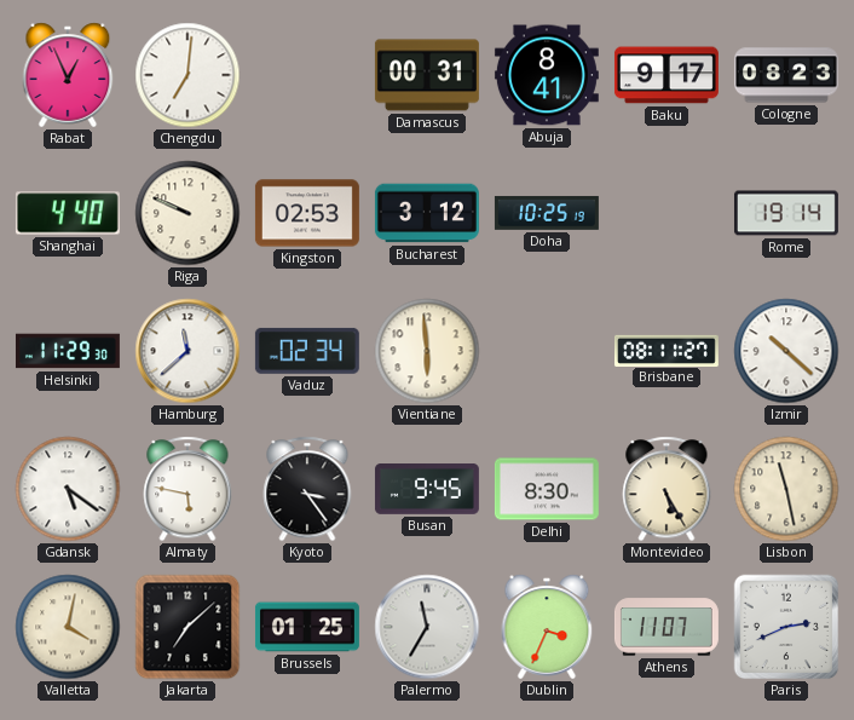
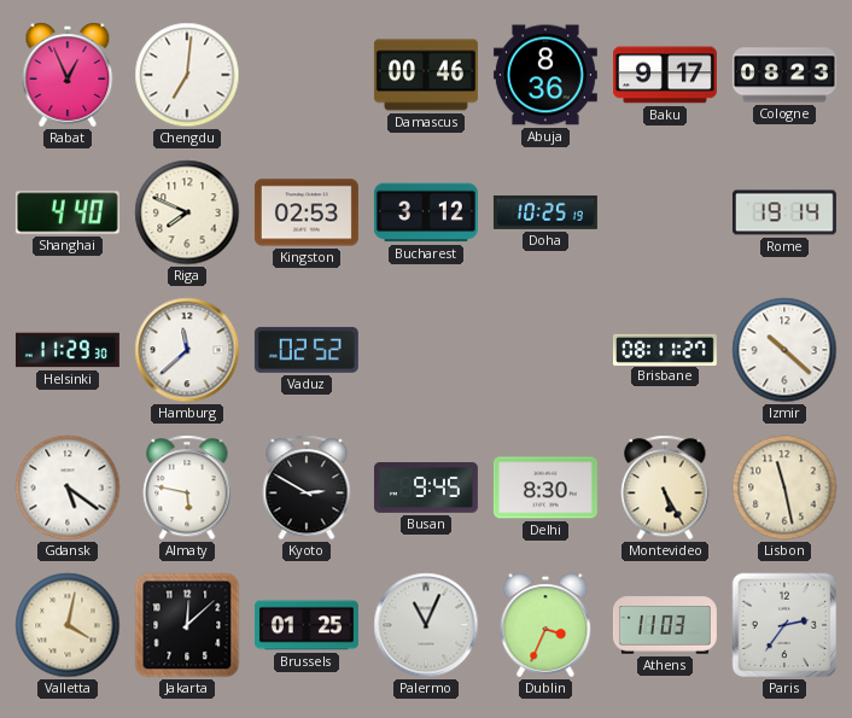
Damascus: 00:31 -> 00:46
Abuja: 8:41 -> 8:36
Riga: 9:49 -> 7:49
Vaduz: 02:34 -> 02:52
Vientiane: 5:59 -> none
Kyoto: 3:24 -> 2:50
Jakarta: 7:08 -> 12:08
Palermo: 11:35 -> 11:04
Athens: 11:07 -> 11:03
Paris: 2:41 -> 2:36
